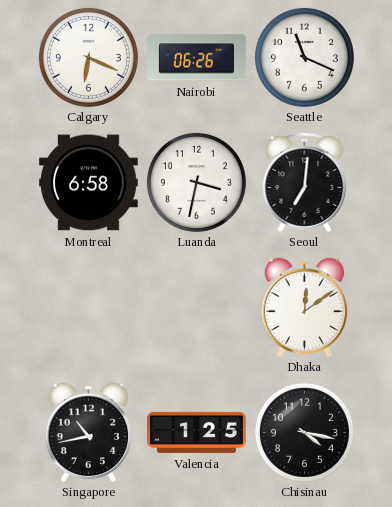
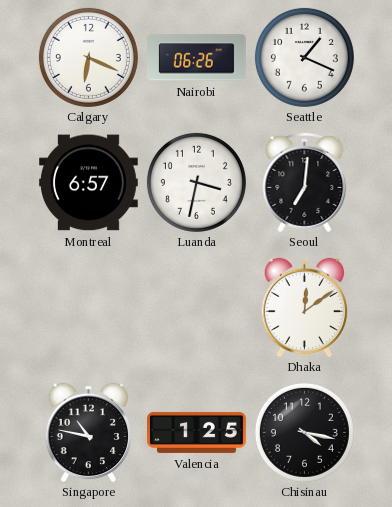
Seattle: 11:19 -> 1:19
Montreal: 6:58 -> 6:57
Singapore: 10:43 -> 10:47
